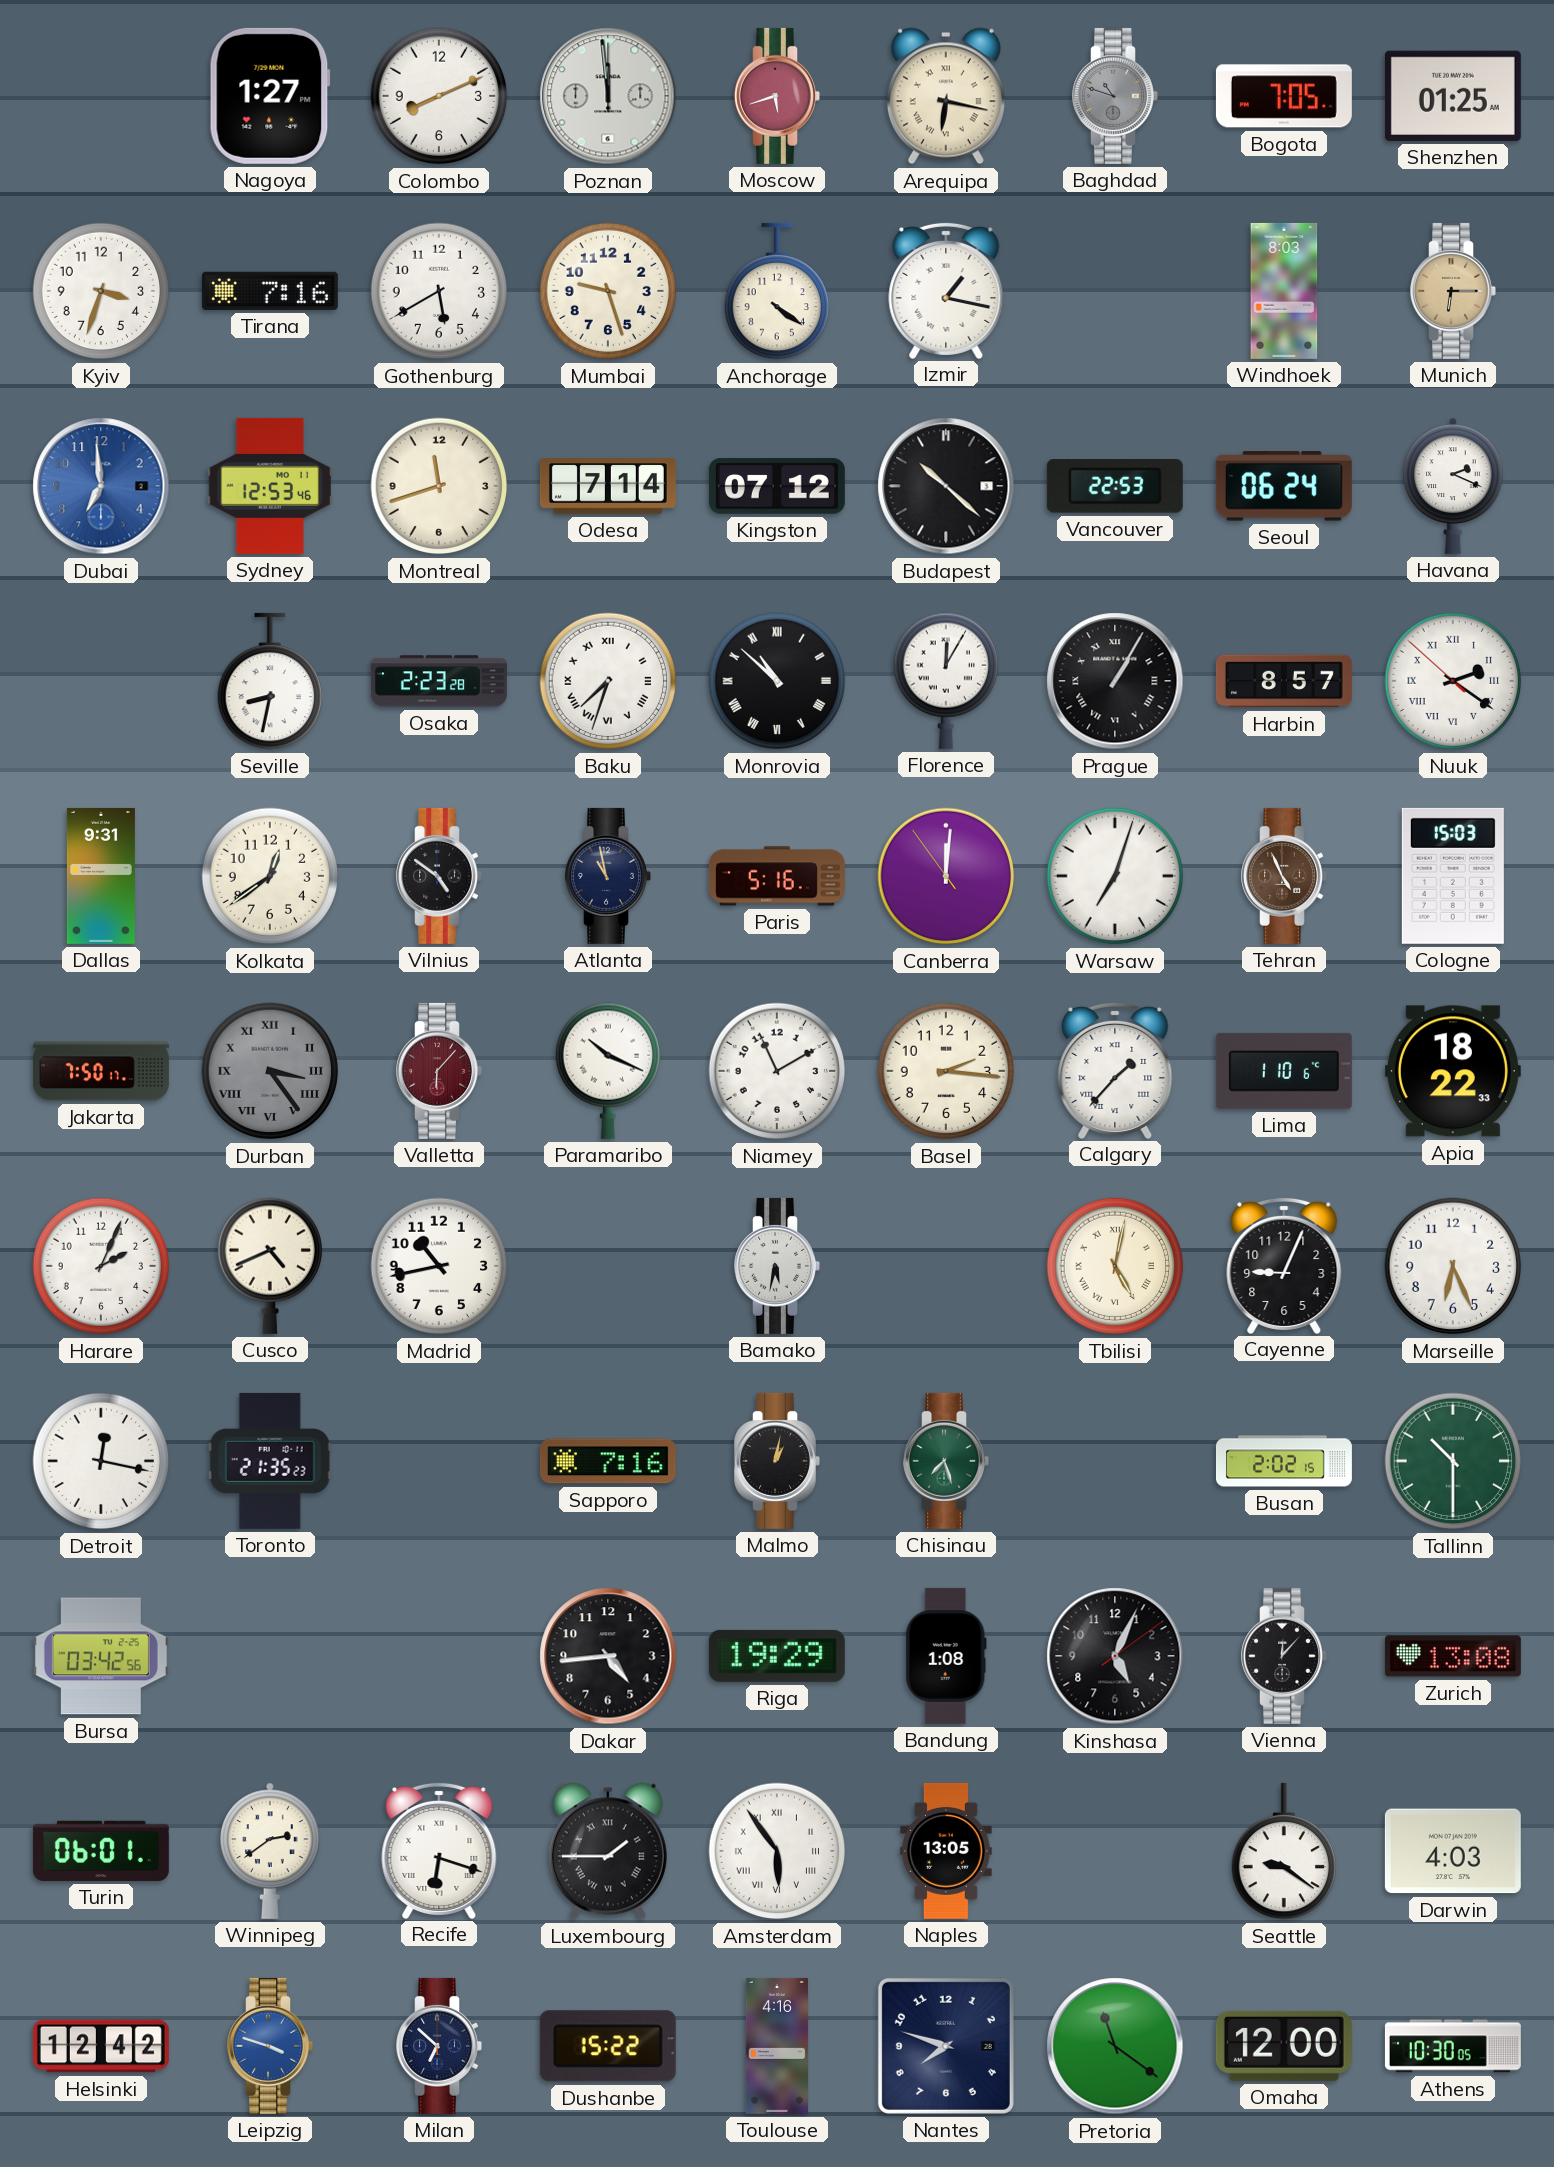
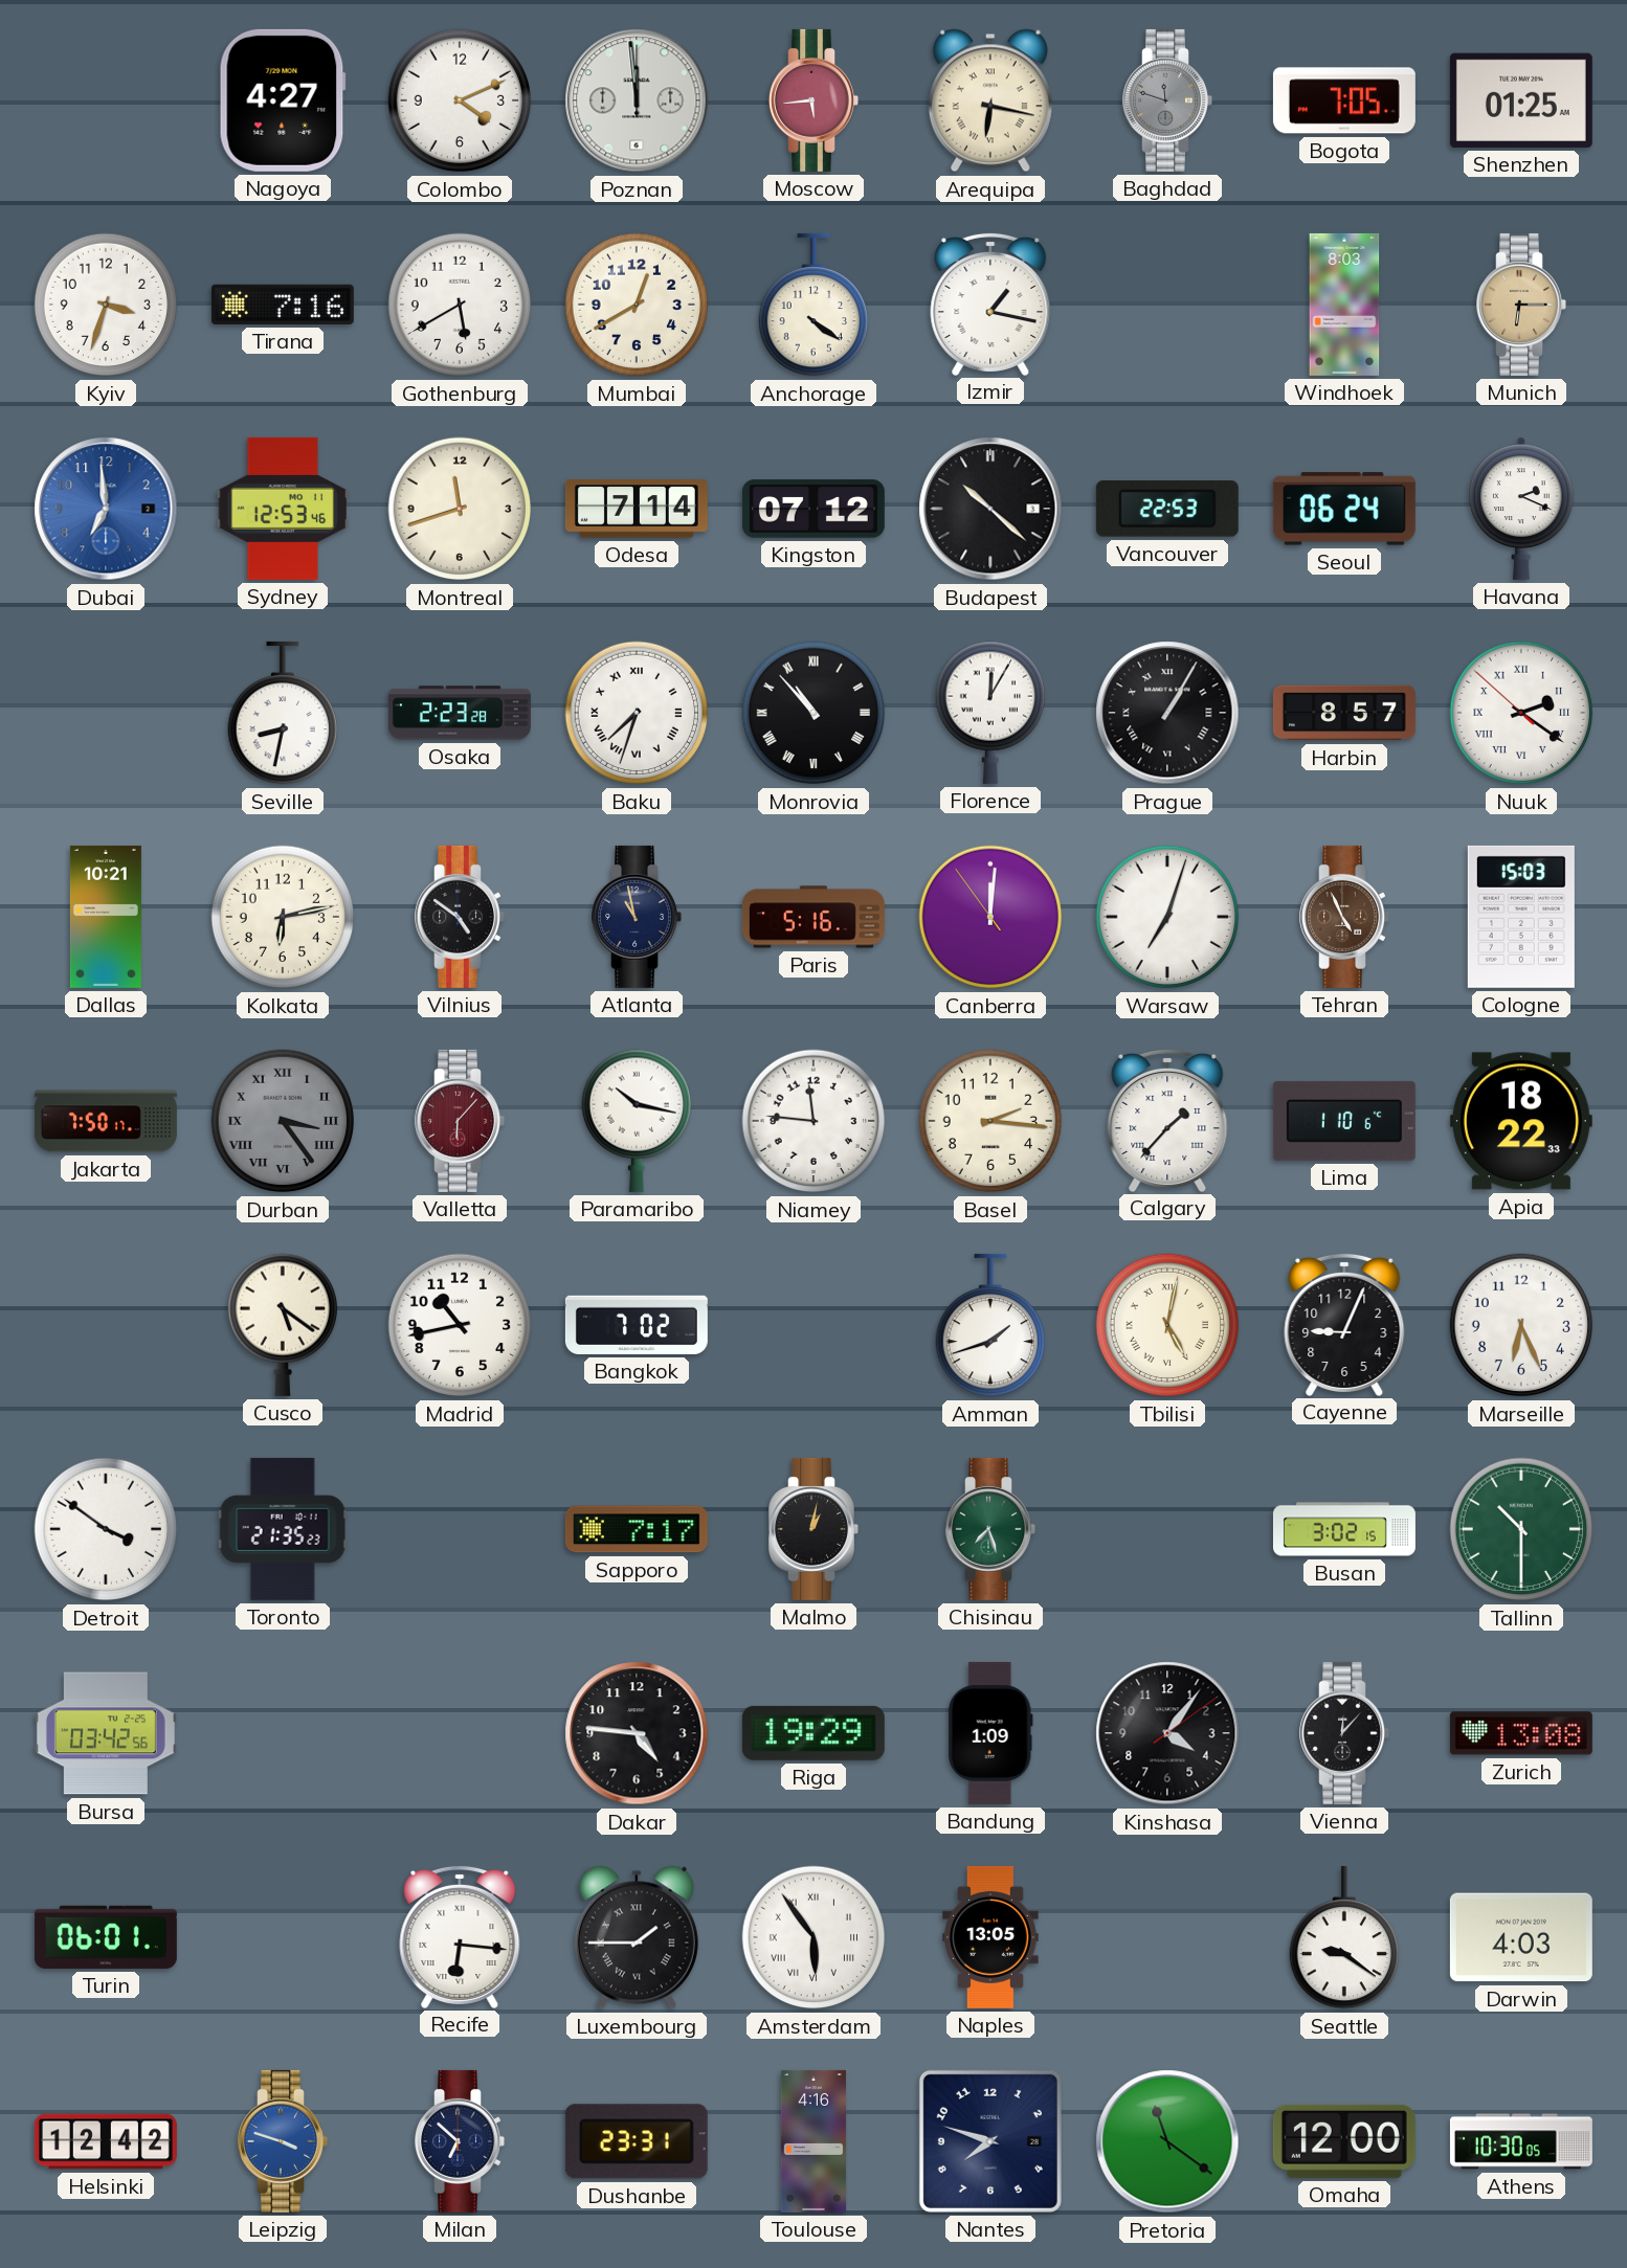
Nagoya: 1:27 -> 4:27
Colombo: 8:11 -> 4:11
Moscow: 5:42 -> 5:44
Baghdad: 10:48 -> 11:48
Mumbai: 9:27 -> 12:40
Monrovia: 10:52 -> 10:53
Dallas: 9:31 -> 10:21
Kolkata: 12:39 -> 6:13
Paramaribo: 10:19 -> 10:17
Niamey: 11:10 -> 11:46
Harare: 2:04 -> none
Cusco: 4:41 -> 5:21
Bangkok: none -> 7:02
Bamako: 5:32 -> none
Amman: none -> 1:42
Detroit: 12:17 -> 3:51
Sapporo: 7:16 -> 7:17
Busan: 2:02 -> 3:02
Dakar: 4:44 -> 4:46
Bandung: 1:08 -> 1:09
Kinshasa: 5:04 -> 4:06
Winnipeg: 2:39 -> none
Recife: 6:18 -> 6:16
Dushanbe: 15:22 -> 23:31
